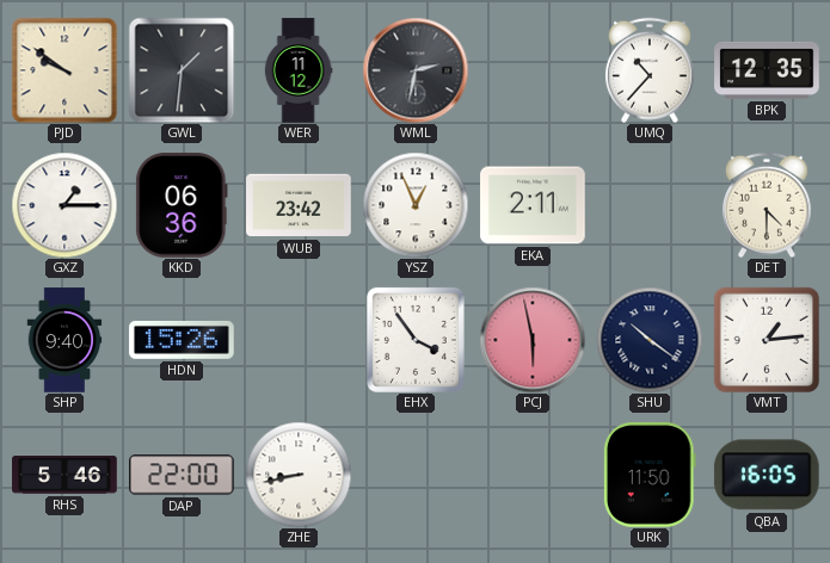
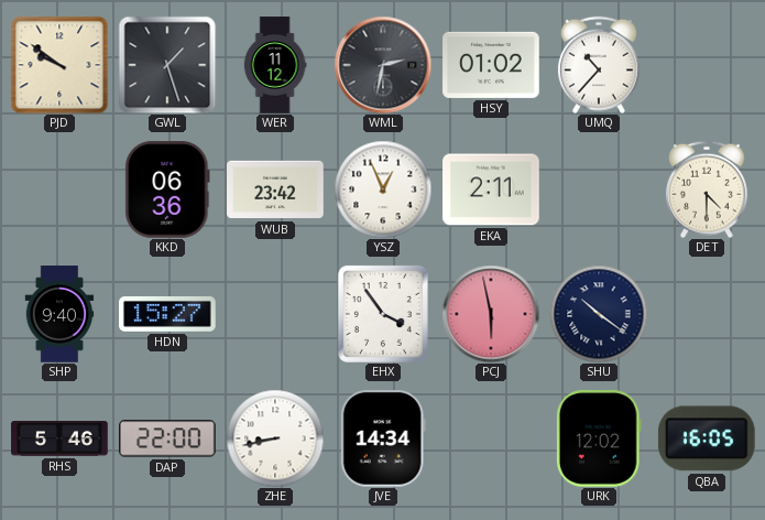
GWL: 1:31 -> 1:27
HSY: none -> 01:02
BPK: 12:35 -> none
GXZ: 1:15 -> none
HDN: 15:26 -> 15:27
VMT: 1:14 -> none
JVE: none -> 14:34
URK: 11:50 -> 12:02
